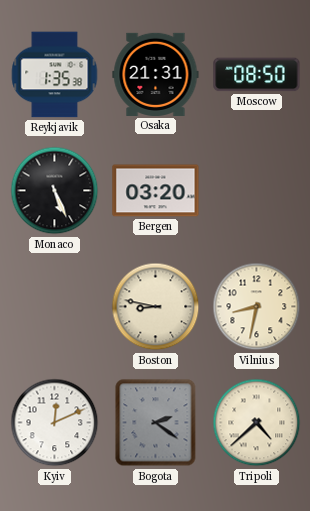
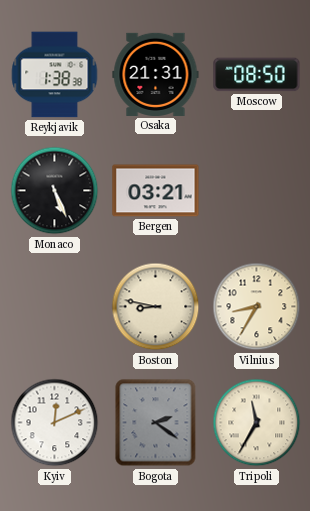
Reykjavik: 1:35 -> 1:38
Bergen: 03:20 -> 03:21
Vilnius: 8:32 -> 8:35
Tripoli: 4:38 -> 11:35
